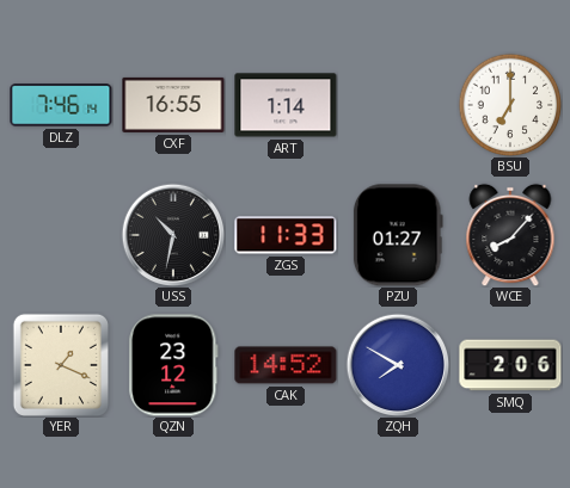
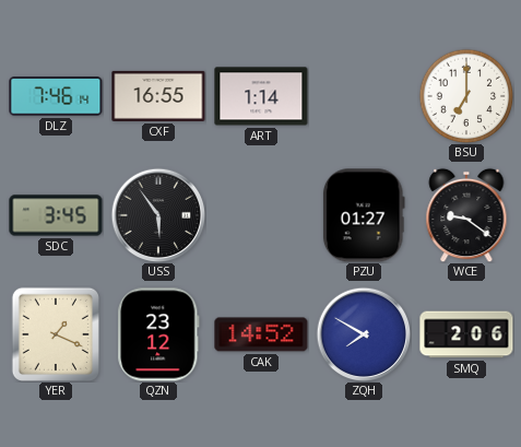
SDC: none -> 3:45
USS: 10:32 -> 5:54
ZGS: 11:33 -> none
WCE: 8:07 -> 9:21
